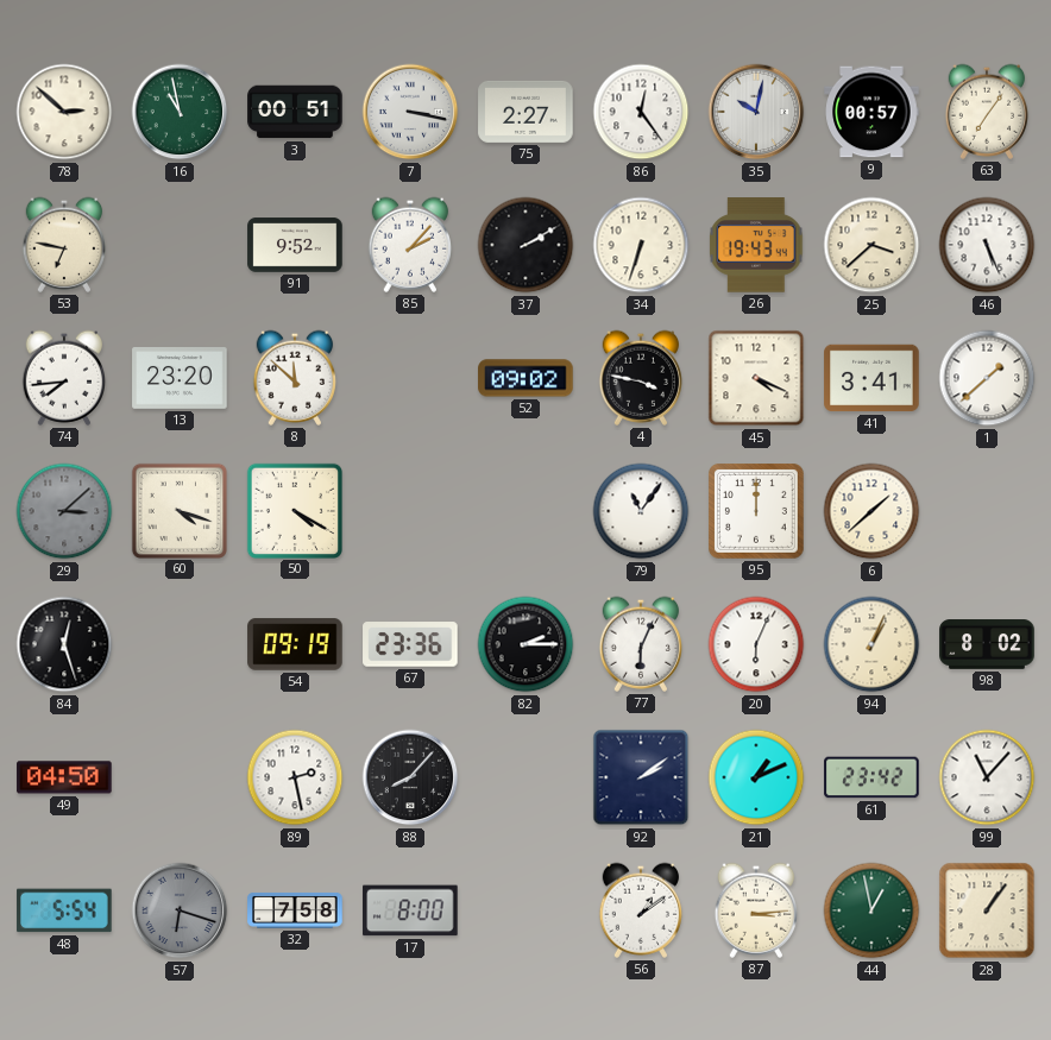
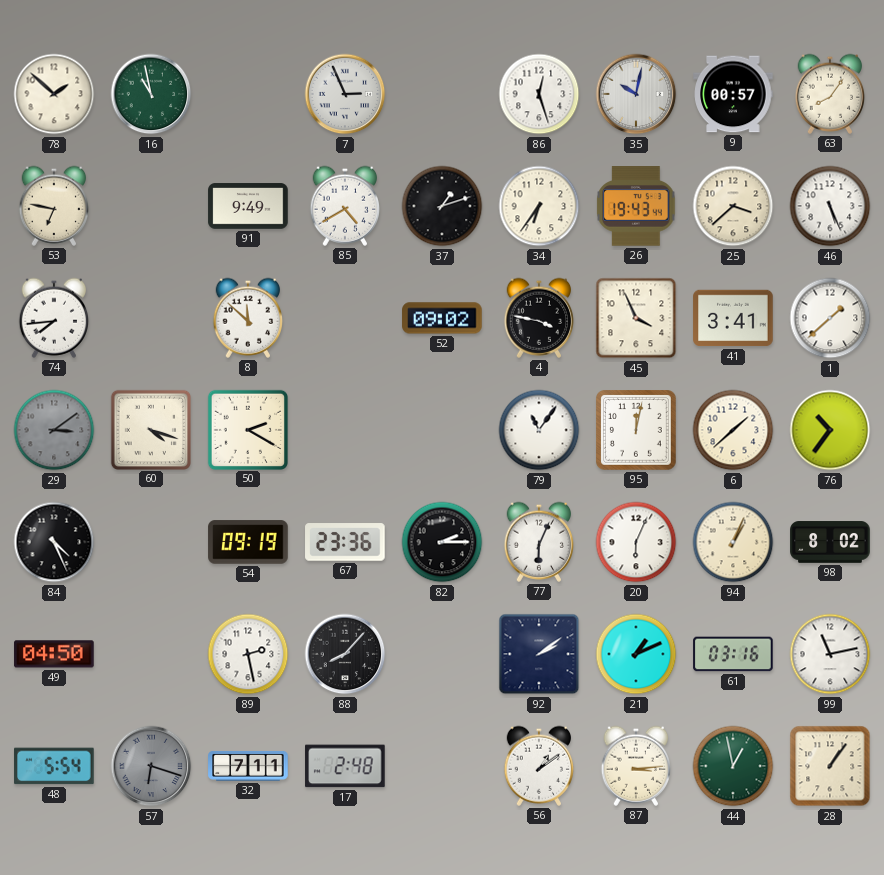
78: 2:52 -> 1:52
3: 00:51 -> none
7: 3:17 -> 2:56
75: 2:27 -> none
86: 12:24 -> 12:27
63: 7:06 -> 8:06
91: 9:52 -> 9:49
85: 2:07 -> 4:40
37: 2:10 -> 1:12
34: 6:33 -> 6:36
13: 23:20 -> none
45: 4:19 -> 3:56
29: 3:08 -> 3:09
50: 4:20 -> 2:20
95: 12:00 -> 12:02
76: none -> 10:36
84: 12:27 -> 4:26
61: 23:42 -> 03:16
99: 11:07 -> 11:13
32: 7:58 -> 7:11
17: 8:00 -> 2:48
